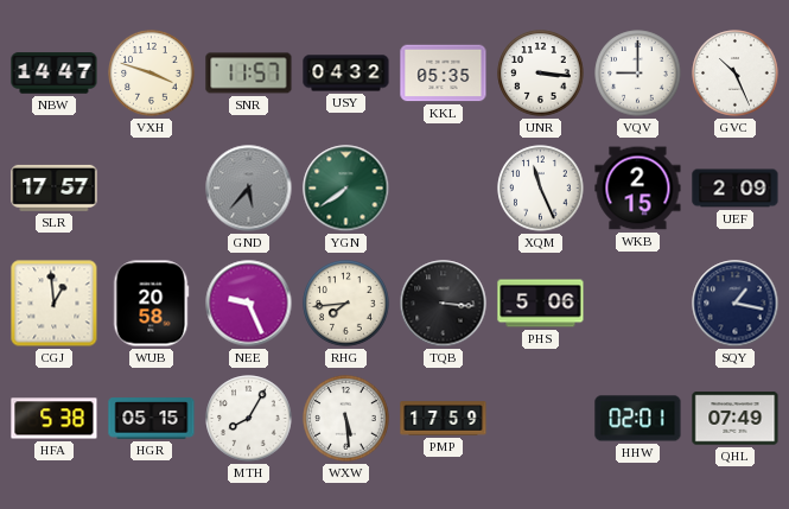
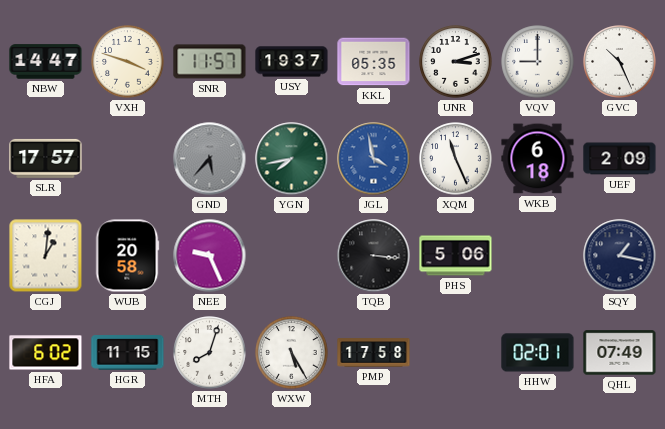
USY: 04:32 -> 19:37
UNR: 3:16 -> 3:12
YGN: 7:39 -> 7:43
JGL: none -> 3:58
WKB: 2:15 -> 6:18
CGJ: 12:59 -> 1:01
RHG: 7:44 -> none
HFA: 5:38 -> 6:02
HGR: 05:15 -> 11:15
MTH: 8:05 -> 8:03
WXW: 5:29 -> 5:25
PMP: 17:59 -> 17:58
